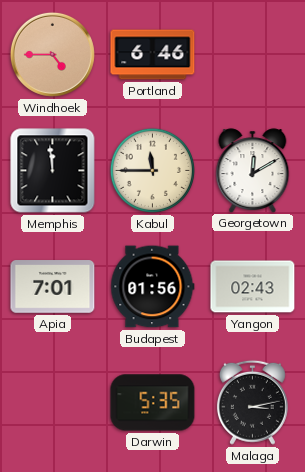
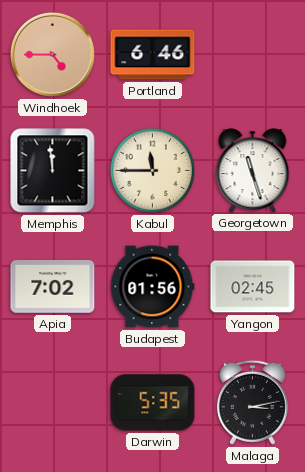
Georgetown: 12:10 -> 11:27
Apia: 7:01 -> 7:02
Yangon: 02:43 -> 02:45
